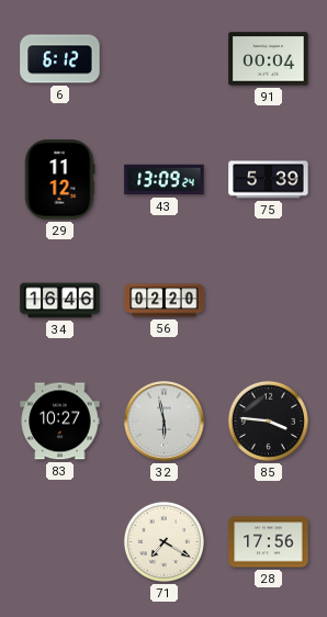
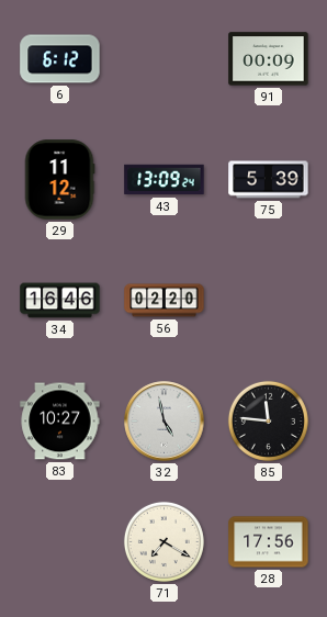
91: 00:04 -> 00:09
32: 5:58 -> 4:58
85: 3:46 -> 11:46
